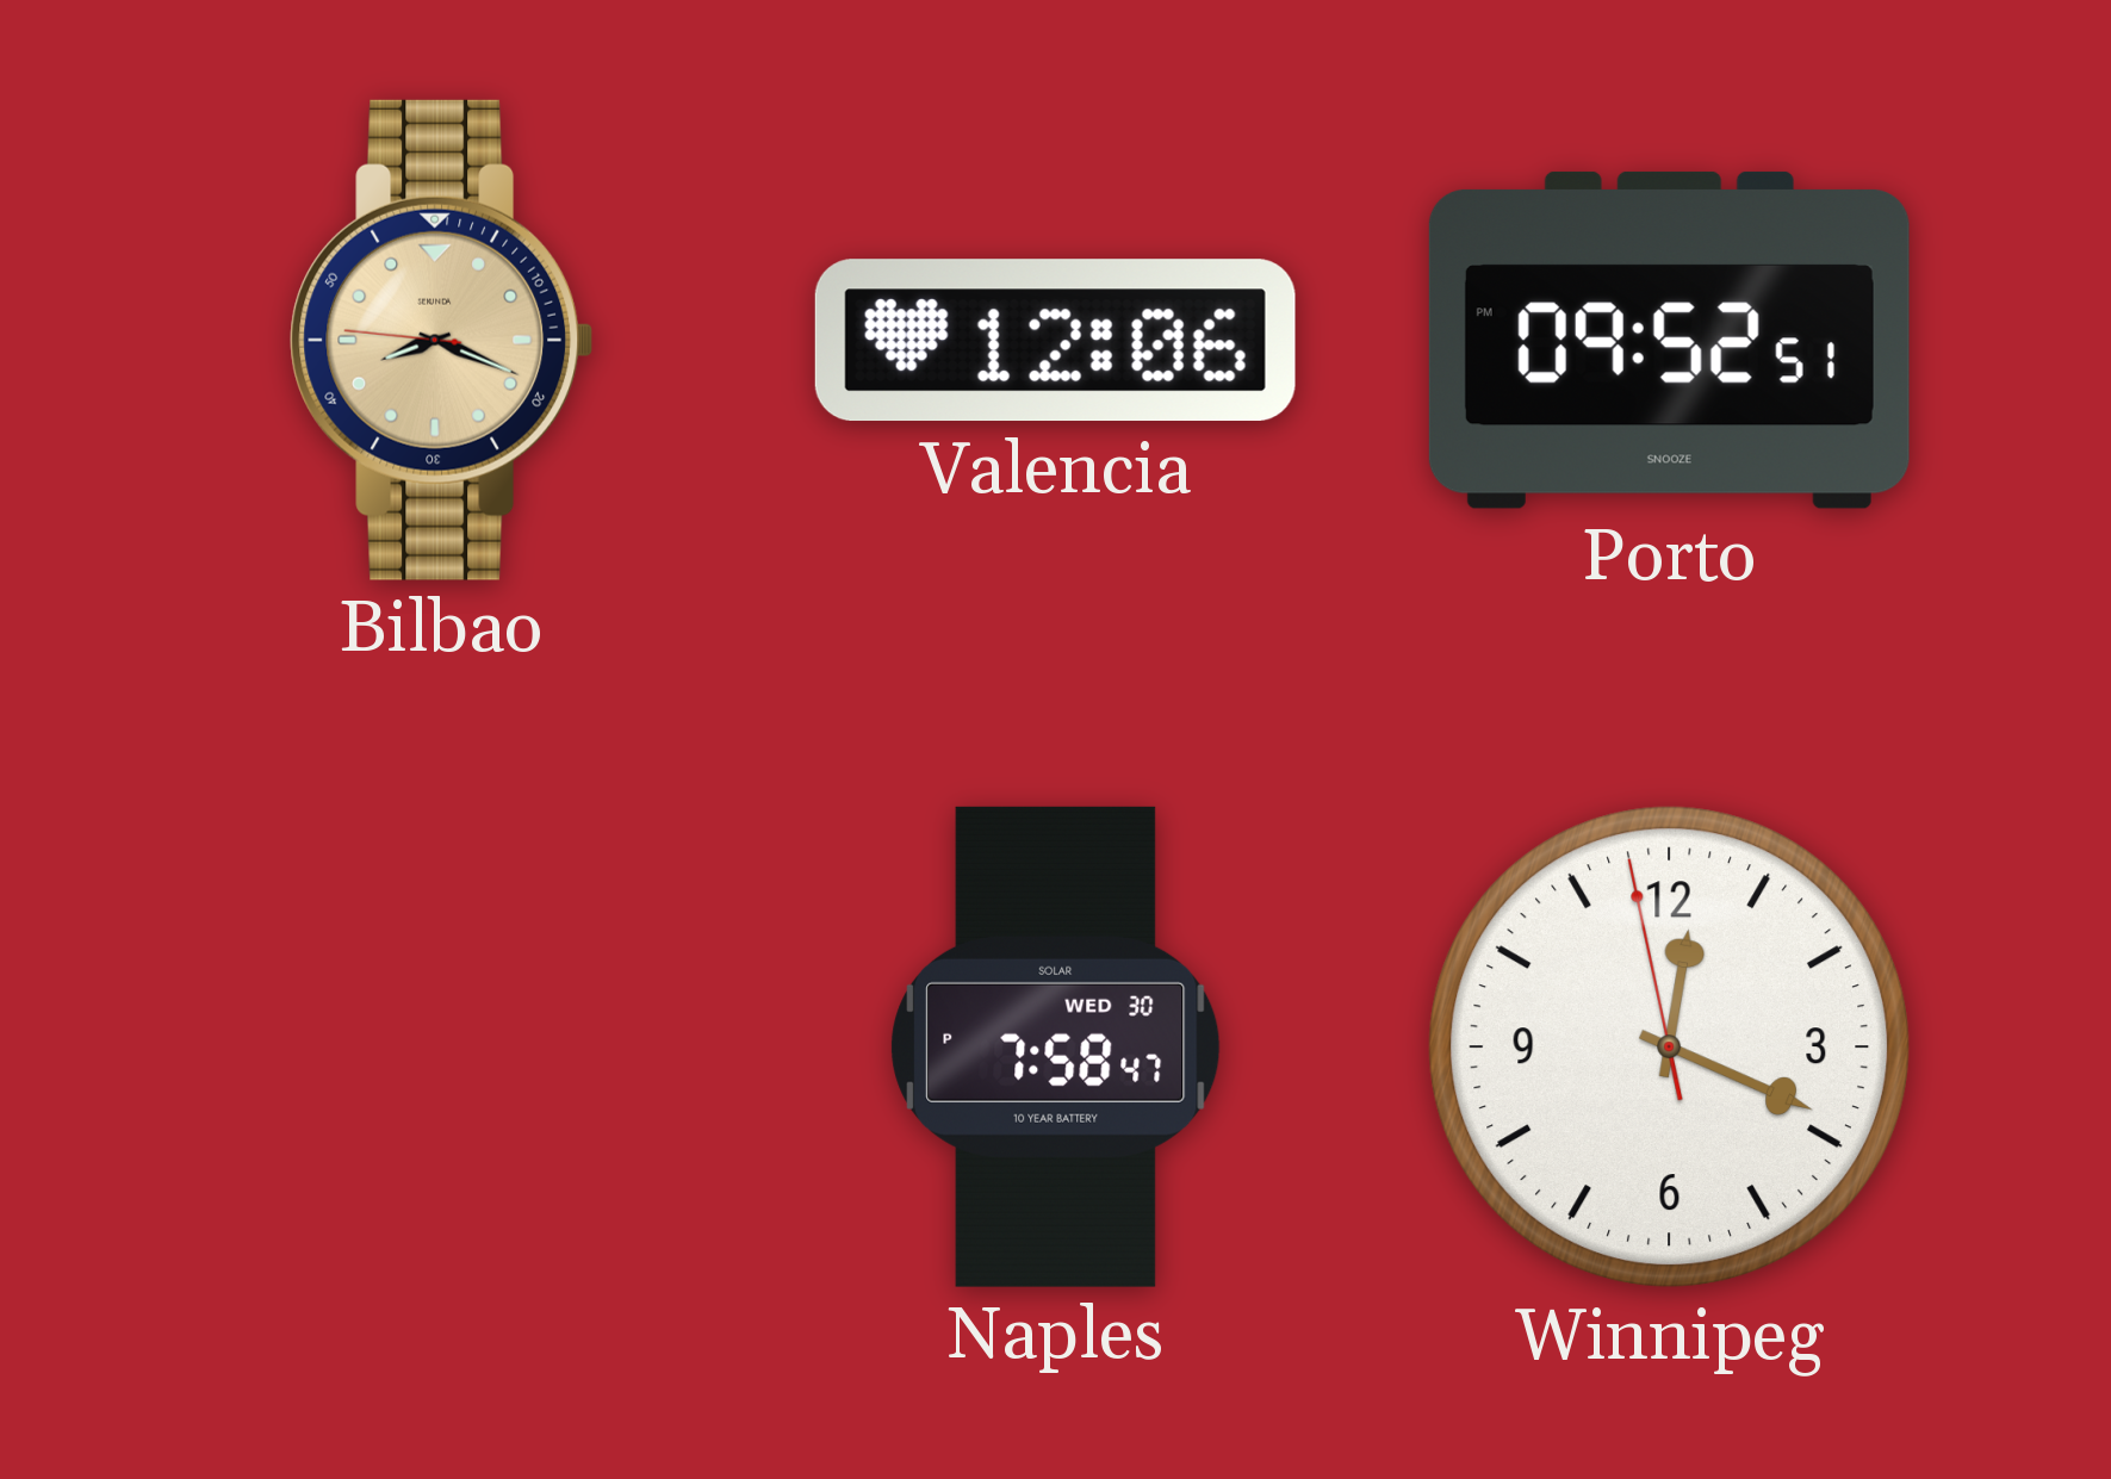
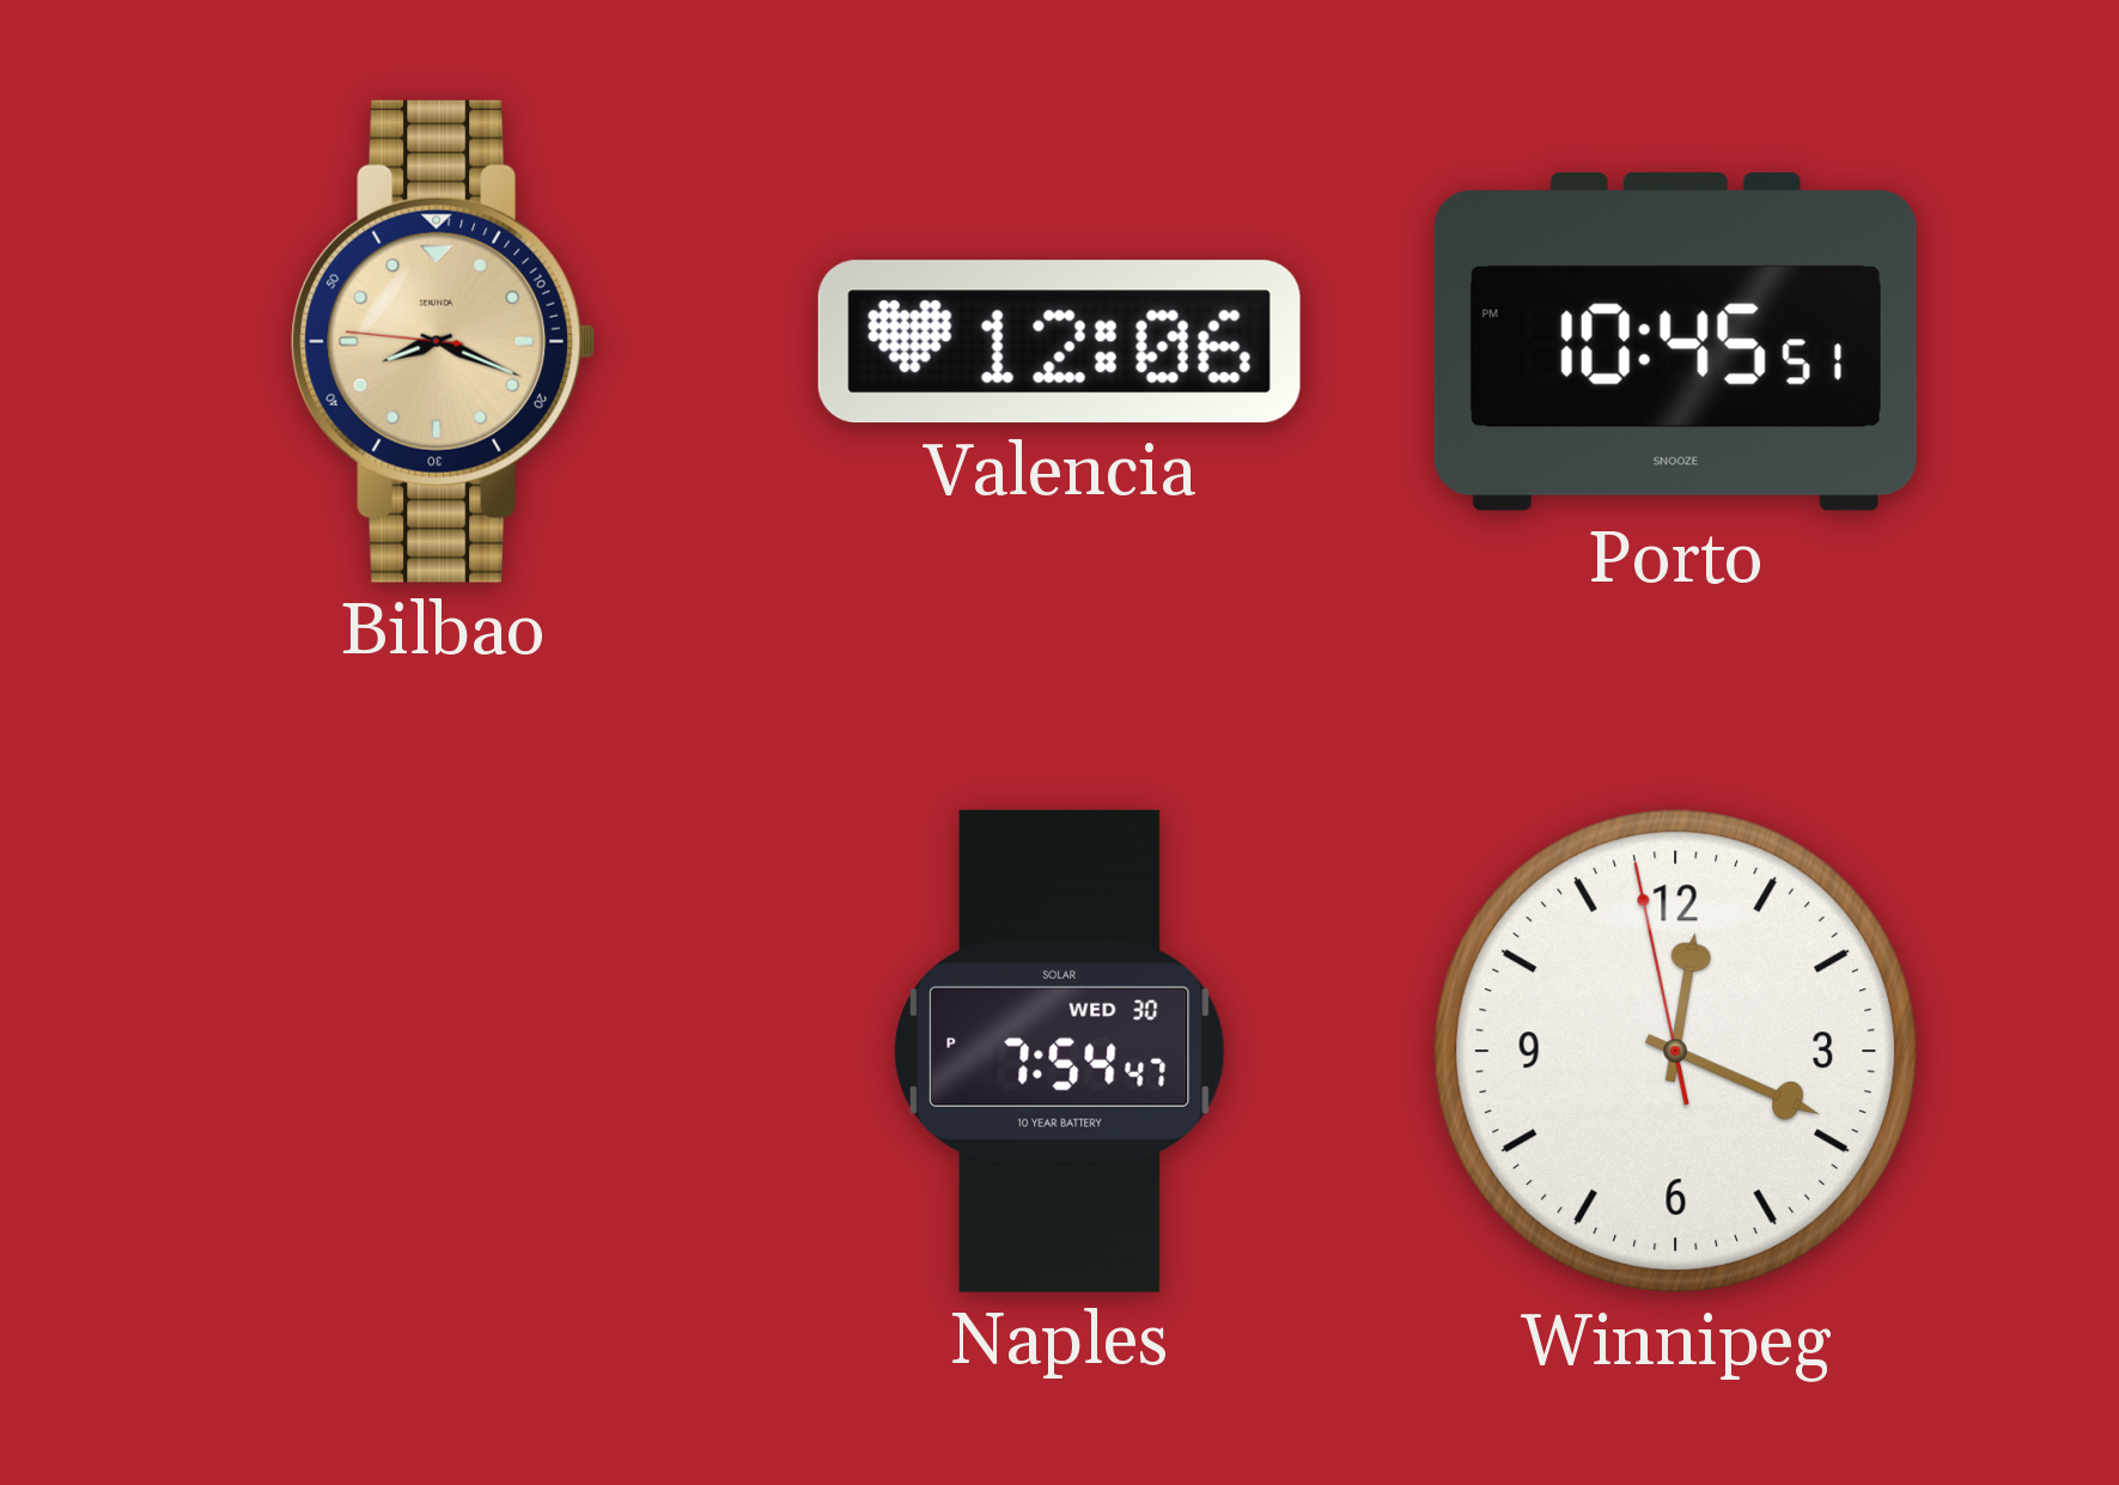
Porto: 09:52 -> 10:45
Naples: 7:58 -> 7:54
